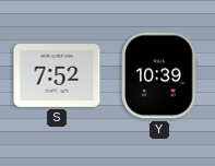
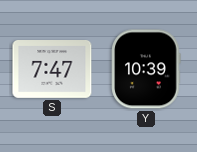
S: 7:52 -> 7:47
